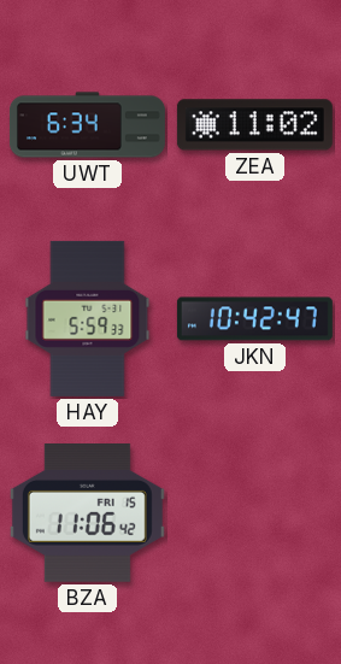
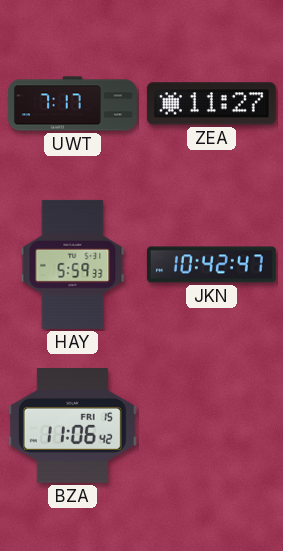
UWT: 6:34 -> 7:17
ZEA: 11:02 -> 11:27
